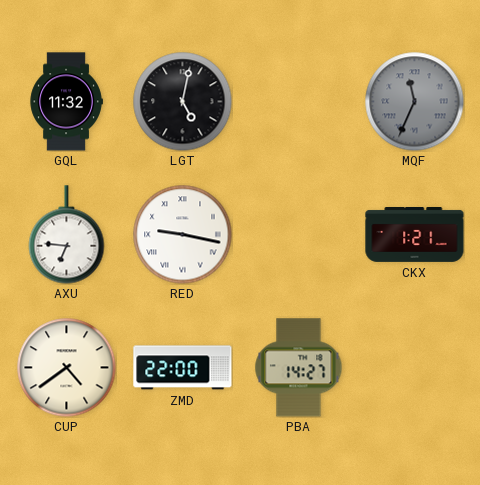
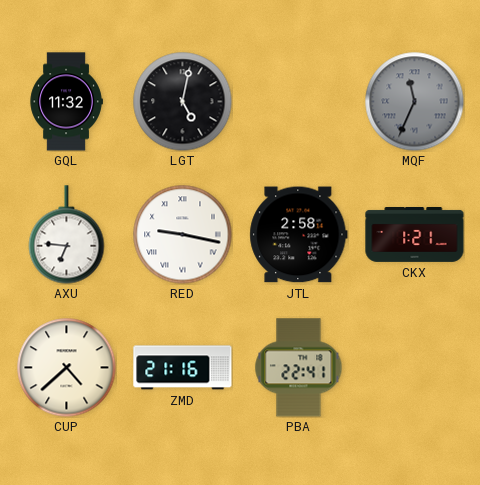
JTL: none -> 2:58
CUP: 4:39 -> 4:38
ZMD: 22:00 -> 21:16
PBA: 14:27 -> 22:41
